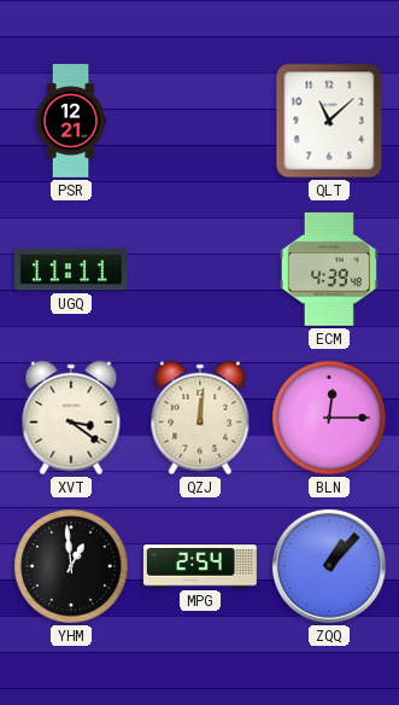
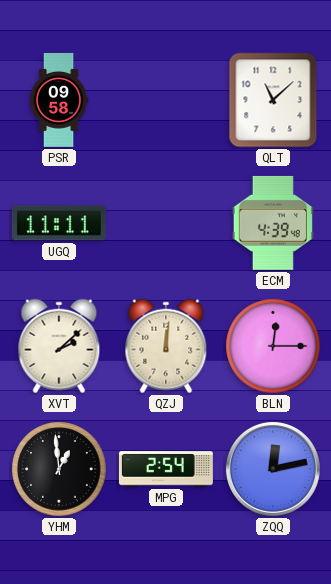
PSR: 12:21 -> 09:58
XVT: 3:21 -> 2:08
ZQQ: 1:07 -> 12:13
